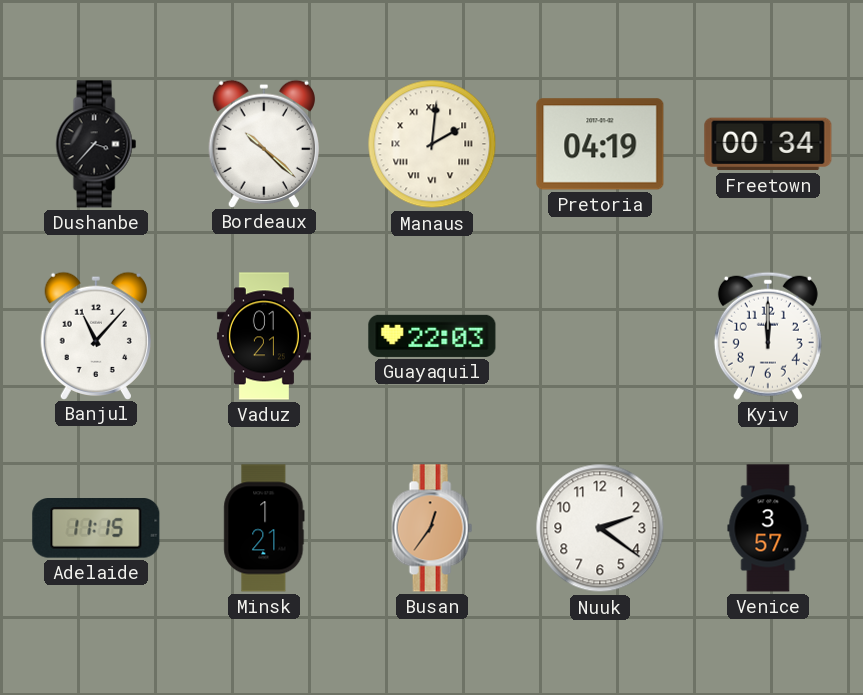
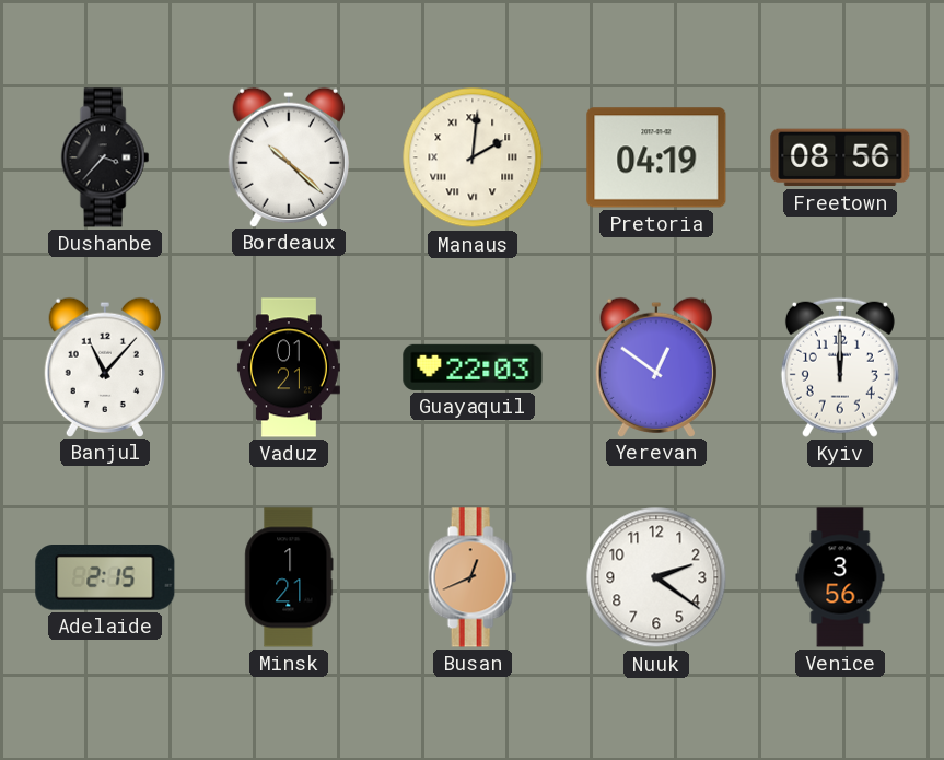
Freetown: 00:34 -> 08:56
Yerevan: none -> 12:51
Adelaide: 11:15 -> 2:15
Busan: 12:36 -> 12:41
Venice: 3:57 -> 3:56
